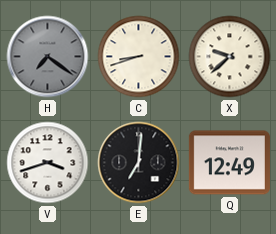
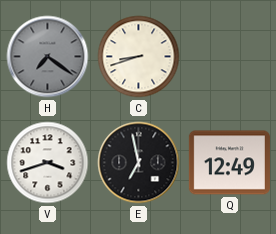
X: 9:38 -> none
E: 7:01 -> 6:58
